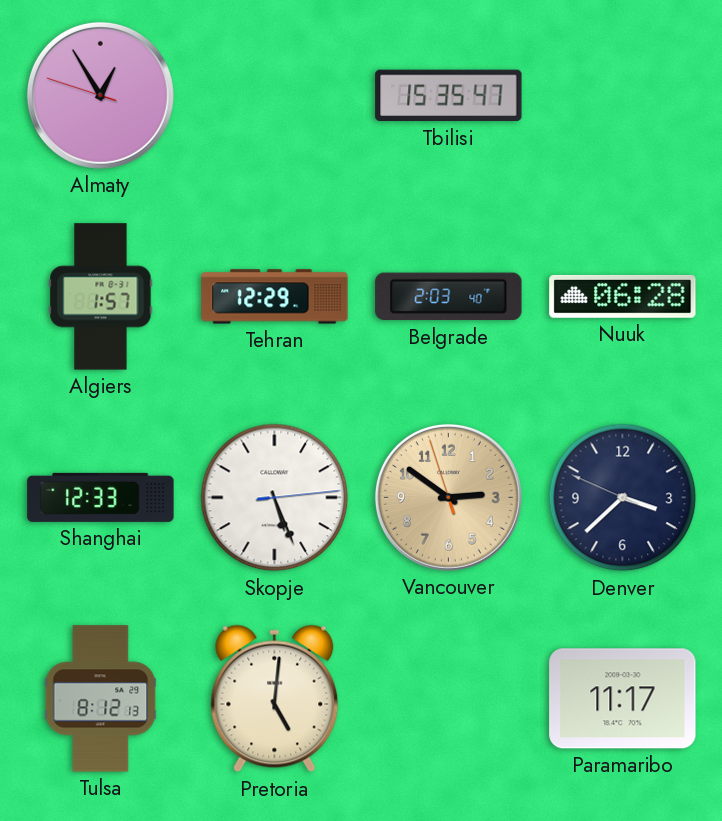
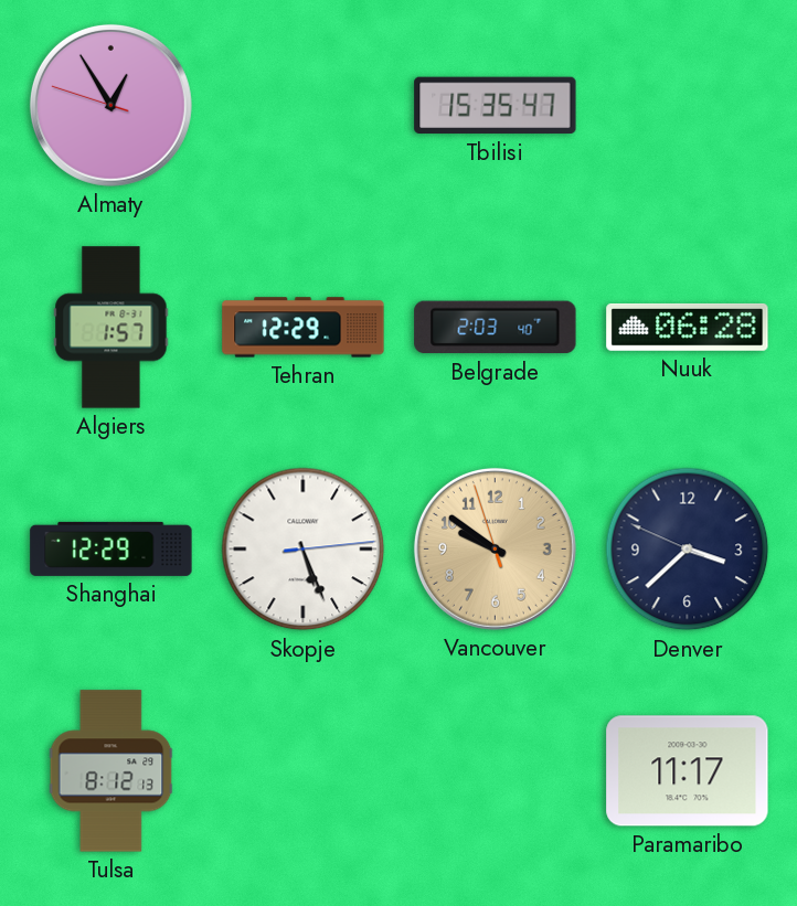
Shanghai: 12:33 -> 12:29
Vancouver: 2:50 -> 9:50
Pretoria: 5:01 -> none
